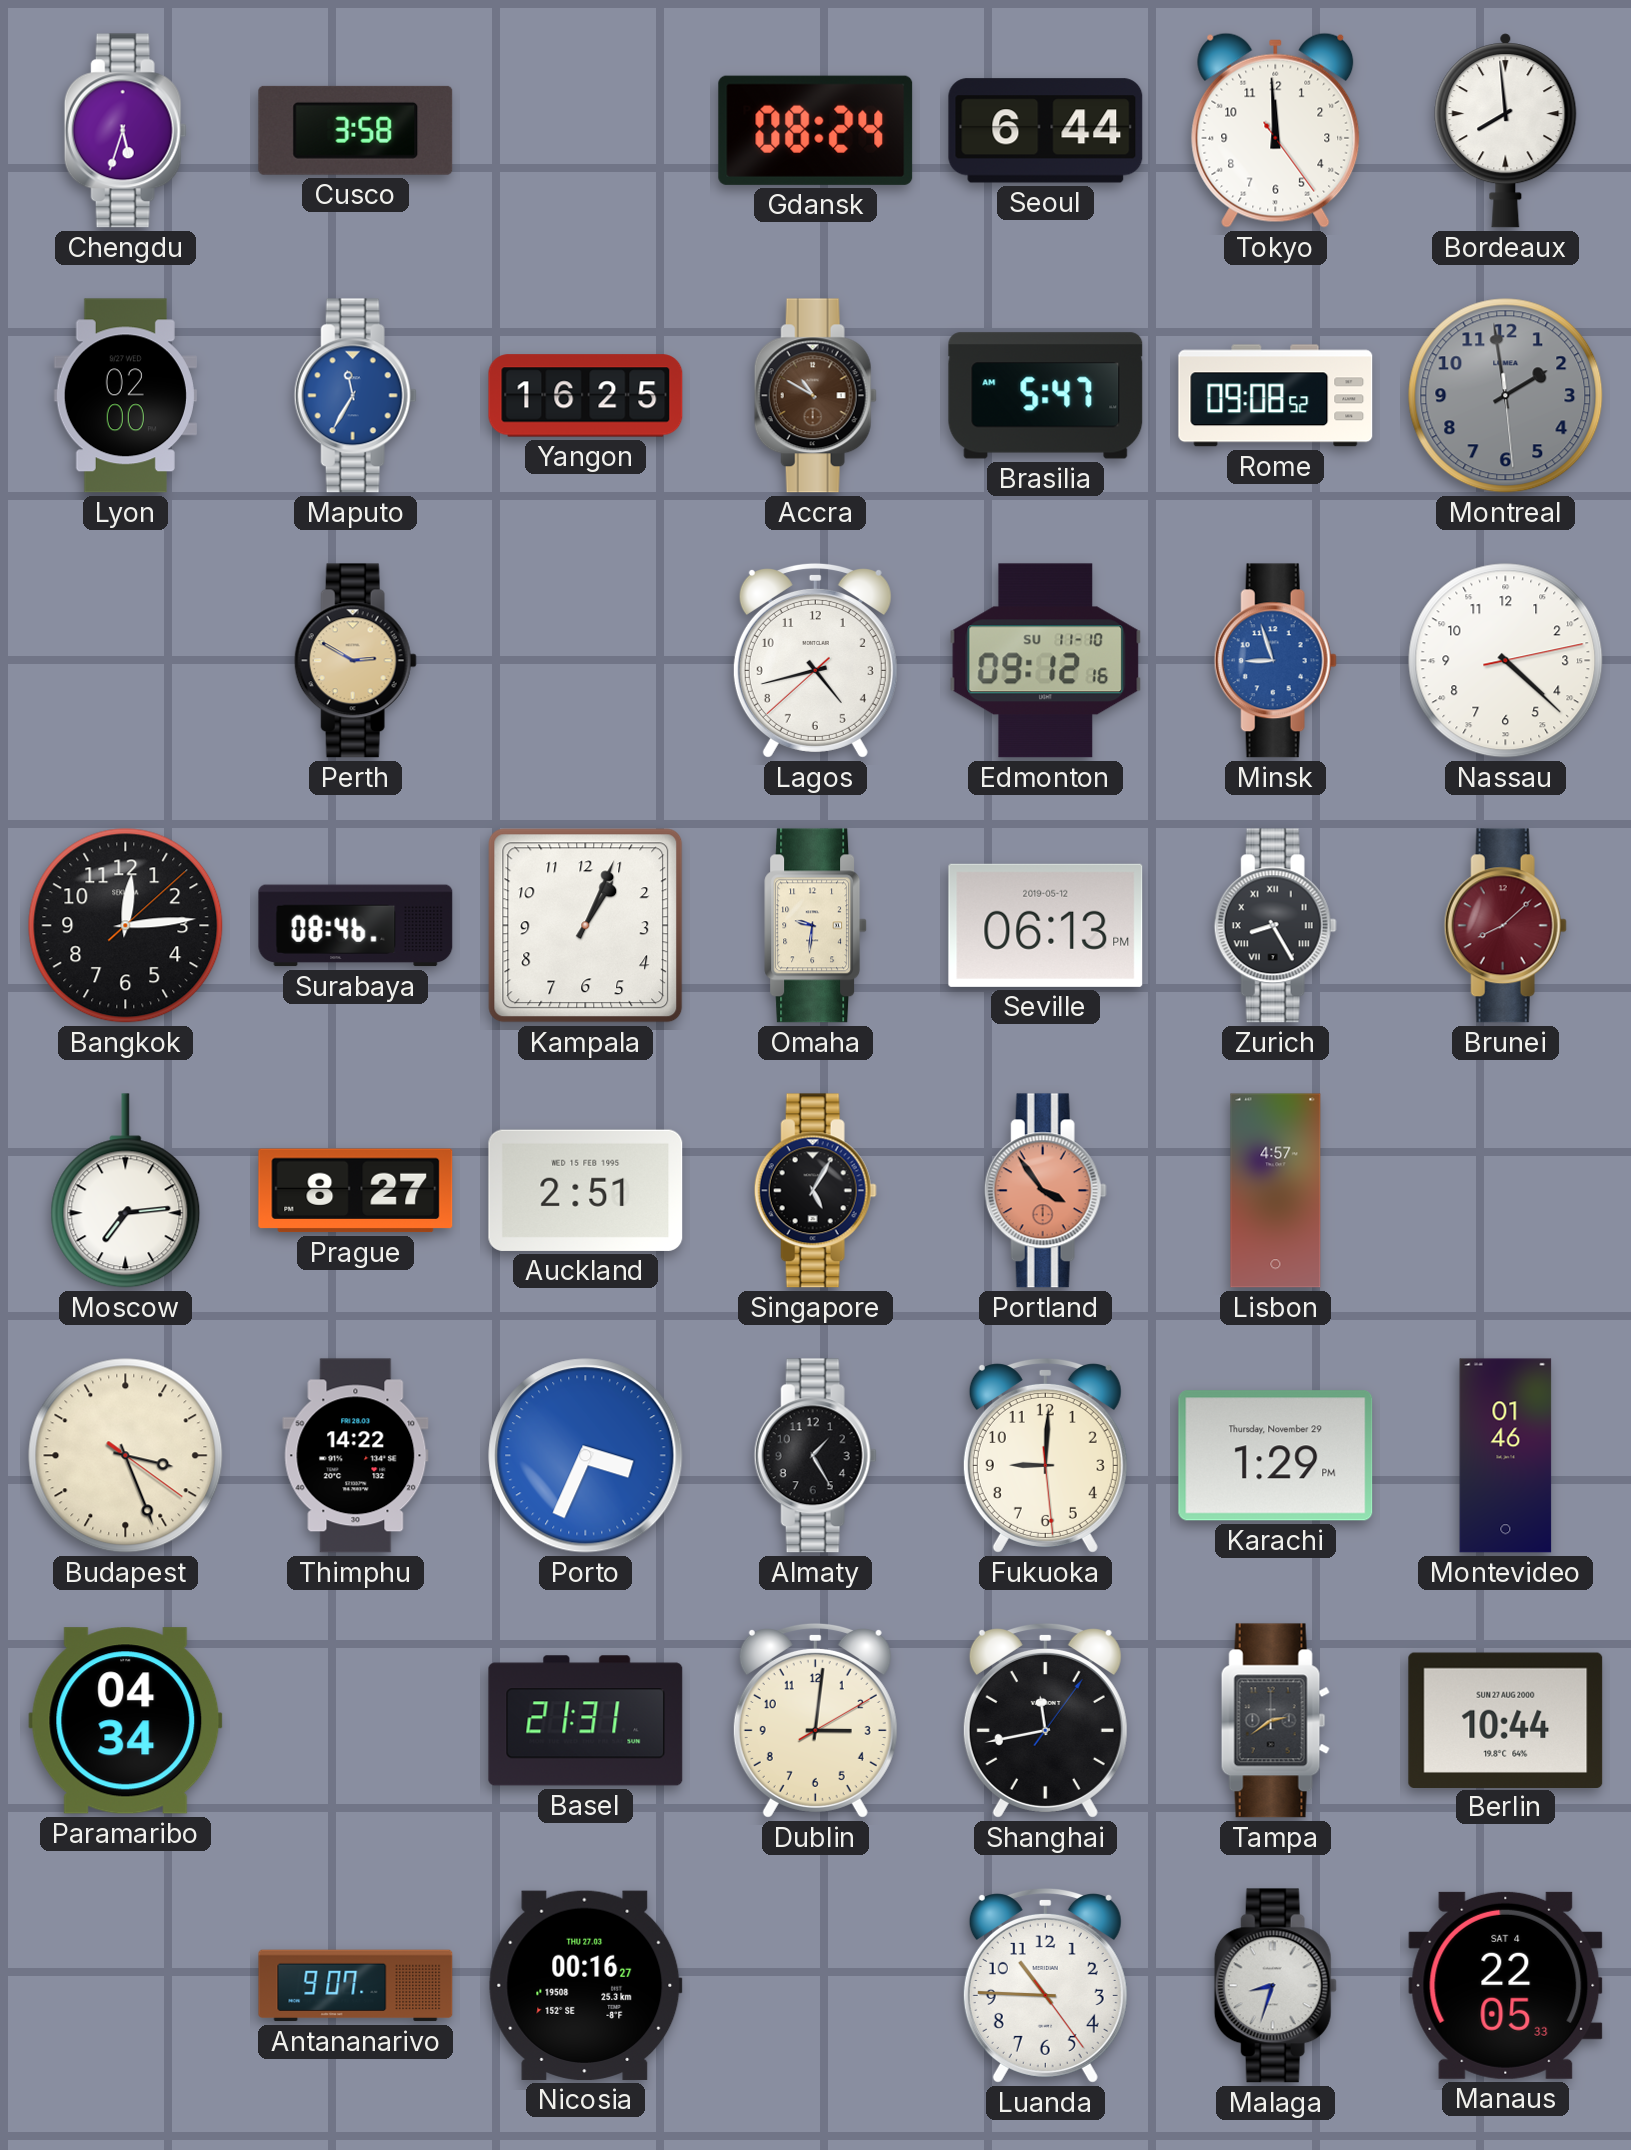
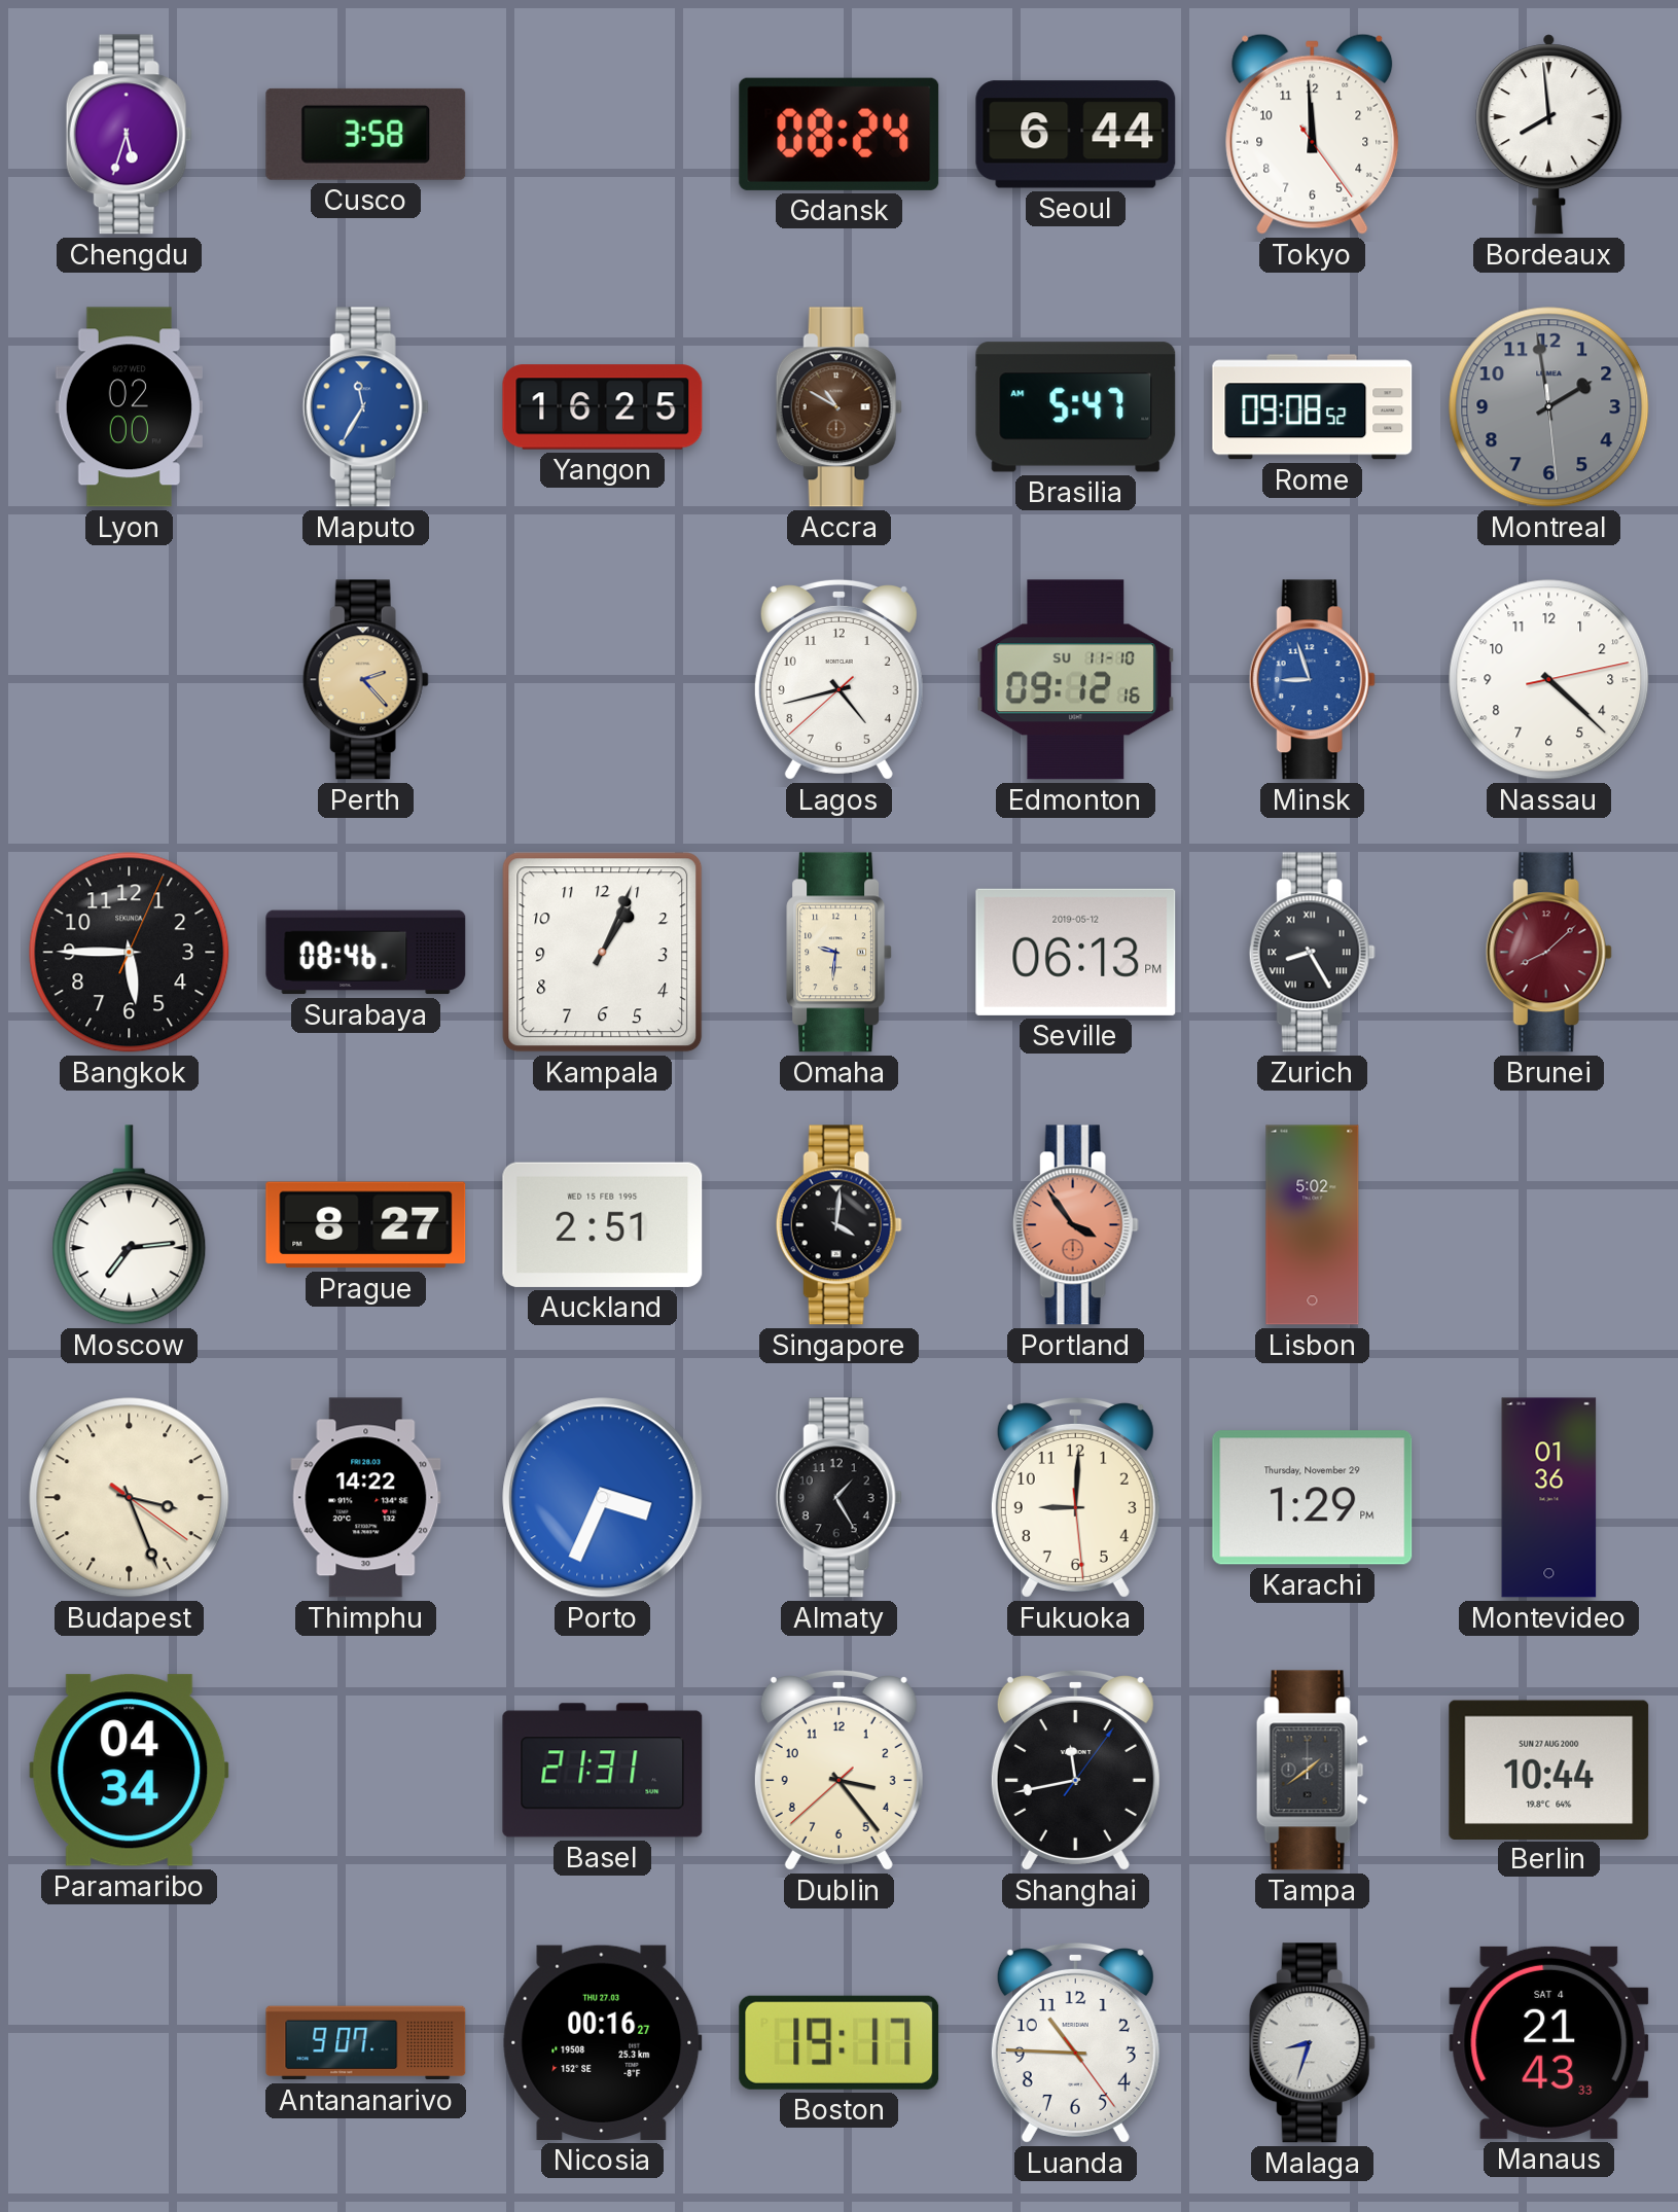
Perth: 2:50 -> 2:23
Bangkok: 12:14 -> 5:45
Singapore: 5:05 -> 4:01
Lisbon: 4:57 -> 5:02
Montevideo: 01:46 -> 01:36
Dublin: 3:01 -> 3:23
Tampa: 2:39 -> 1:39
Boston: none -> 19:17
Manaus: 22:05 -> 21:43
